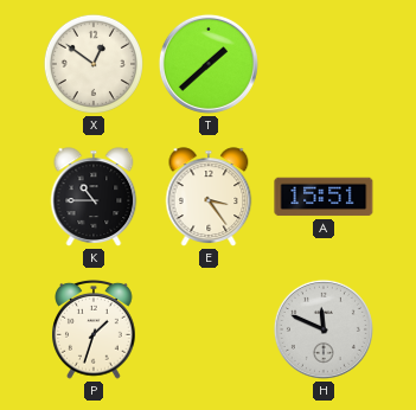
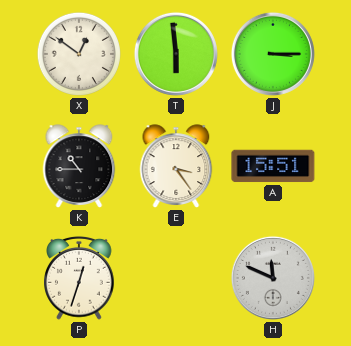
T: 1:38 -> 5:59
J: none -> 3:15
P: 1:33 -> 12:33
